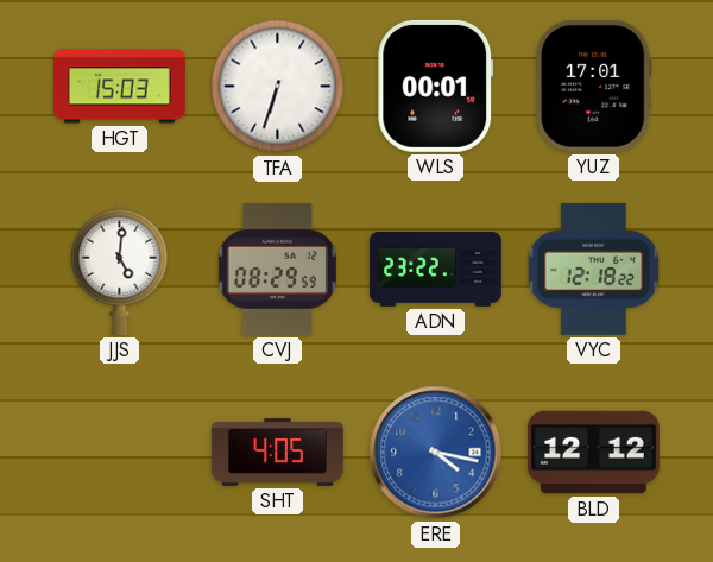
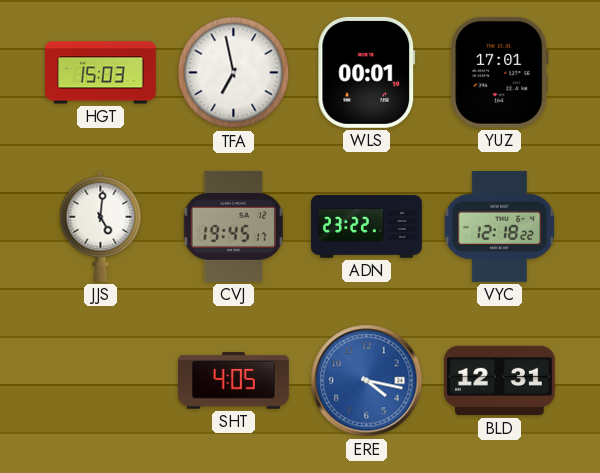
TFA: 6:33 -> 6:58
CVJ: 08:29 -> 19:45
BLD: 12:12 -> 12:31
